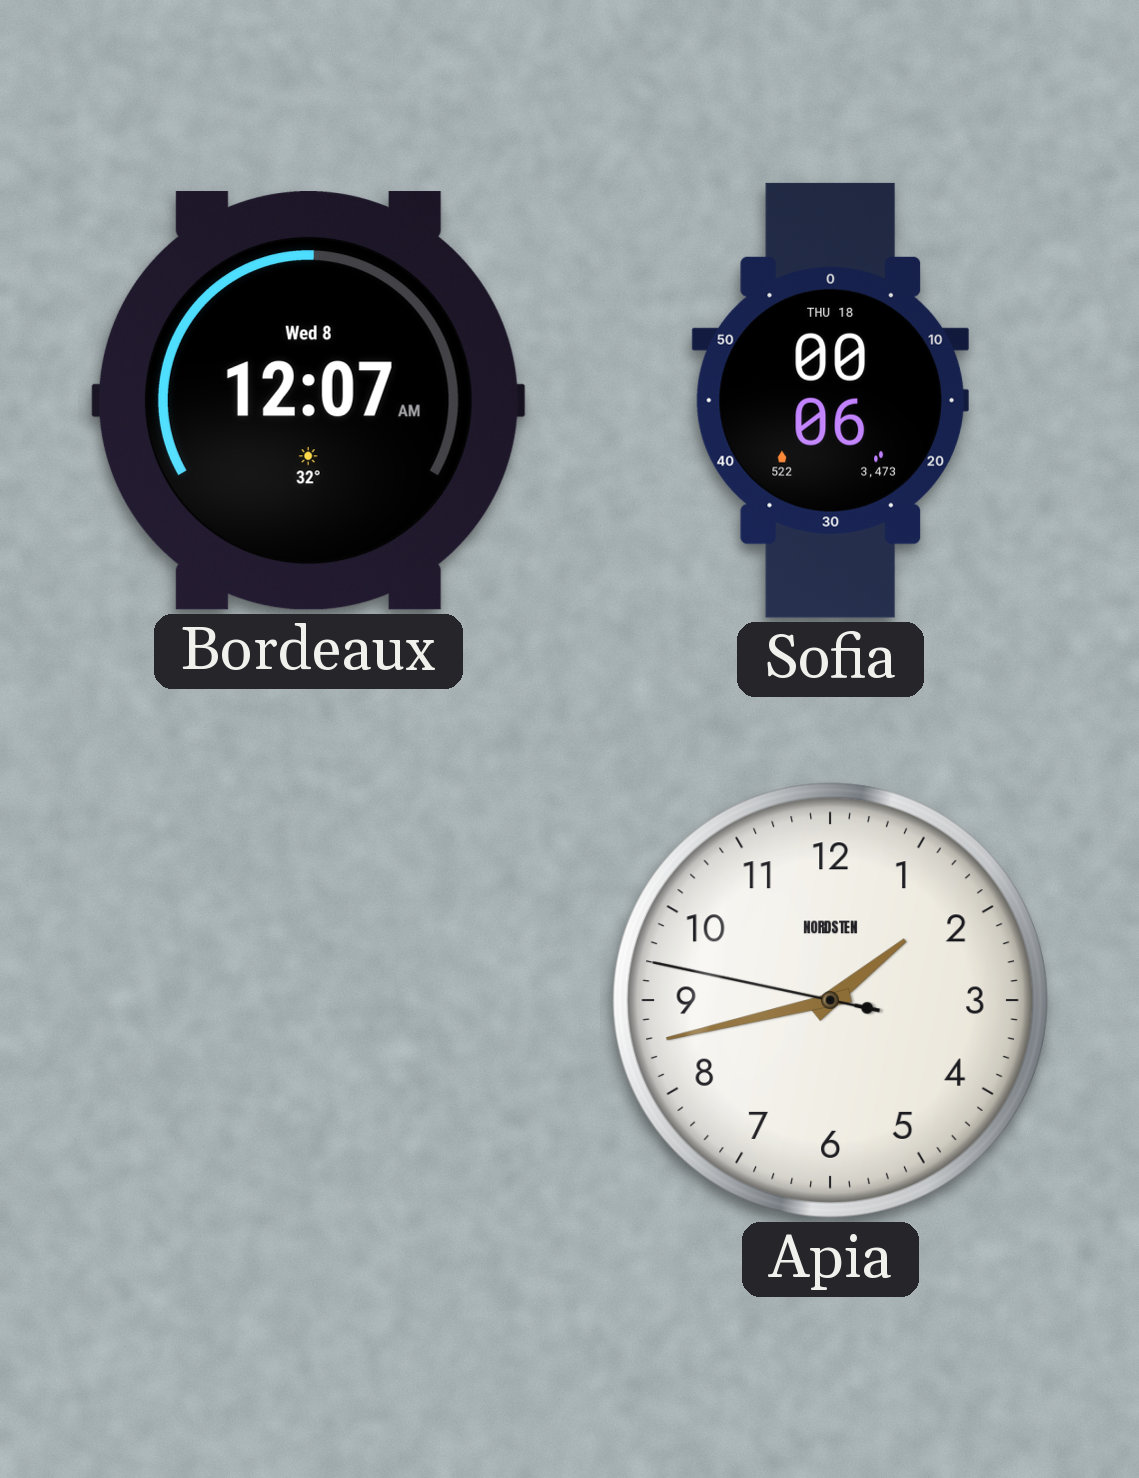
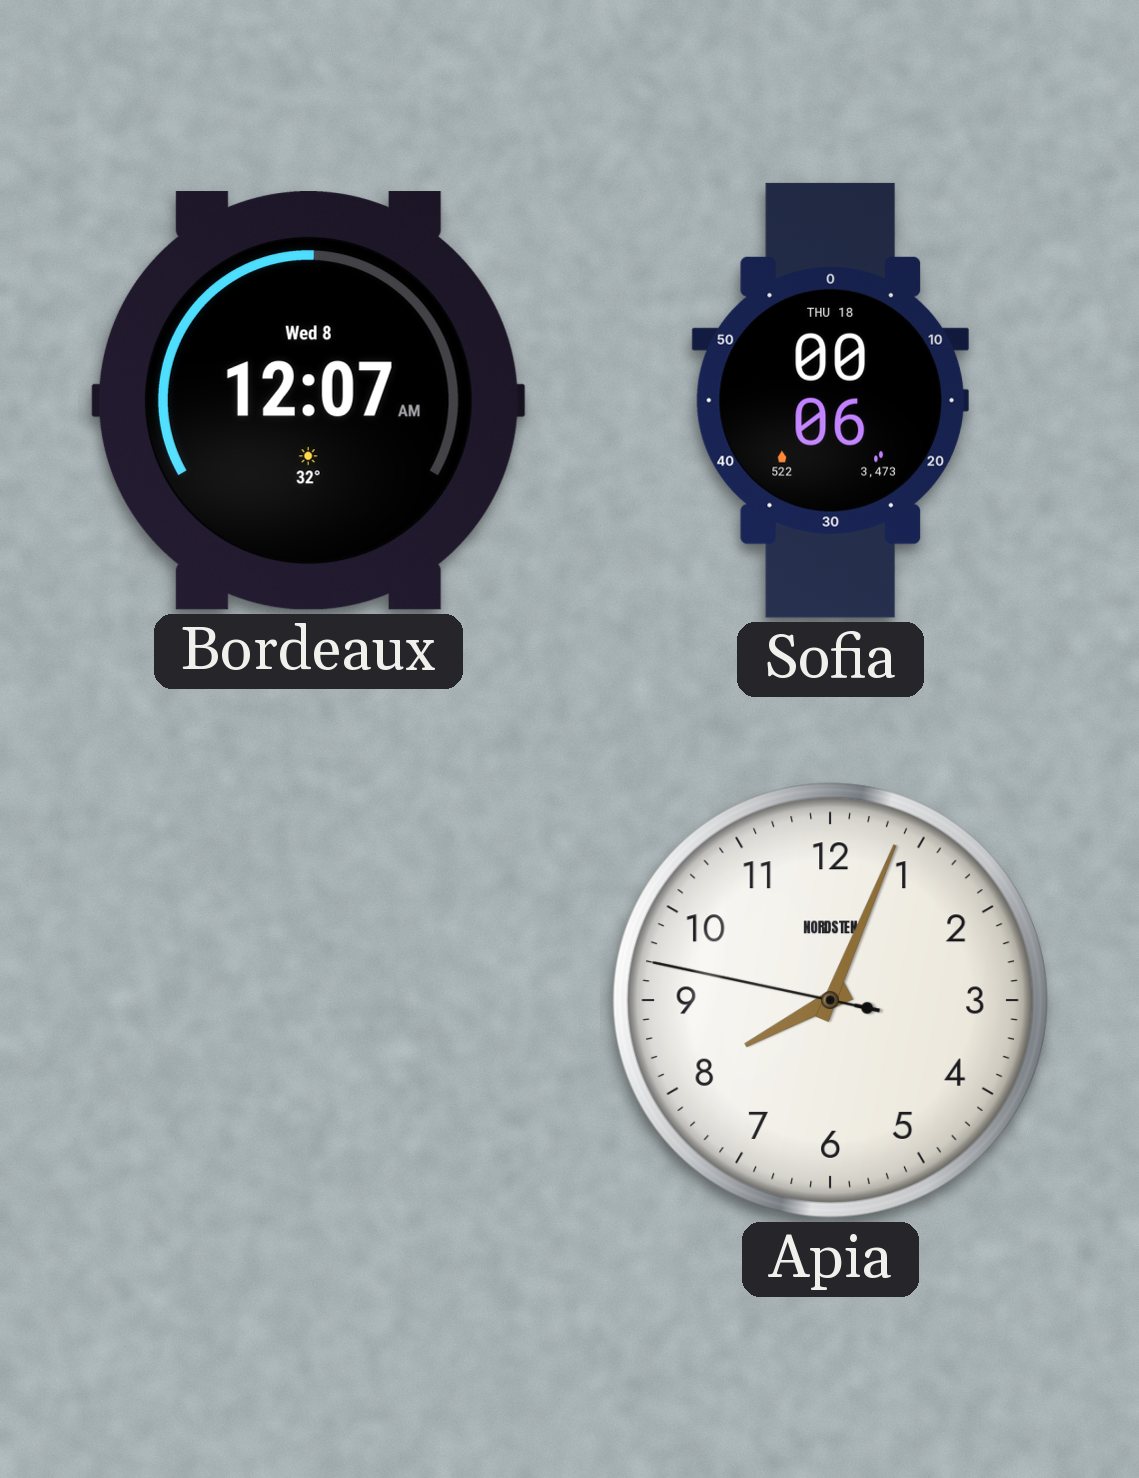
Apia: 1:42 -> 8:03
